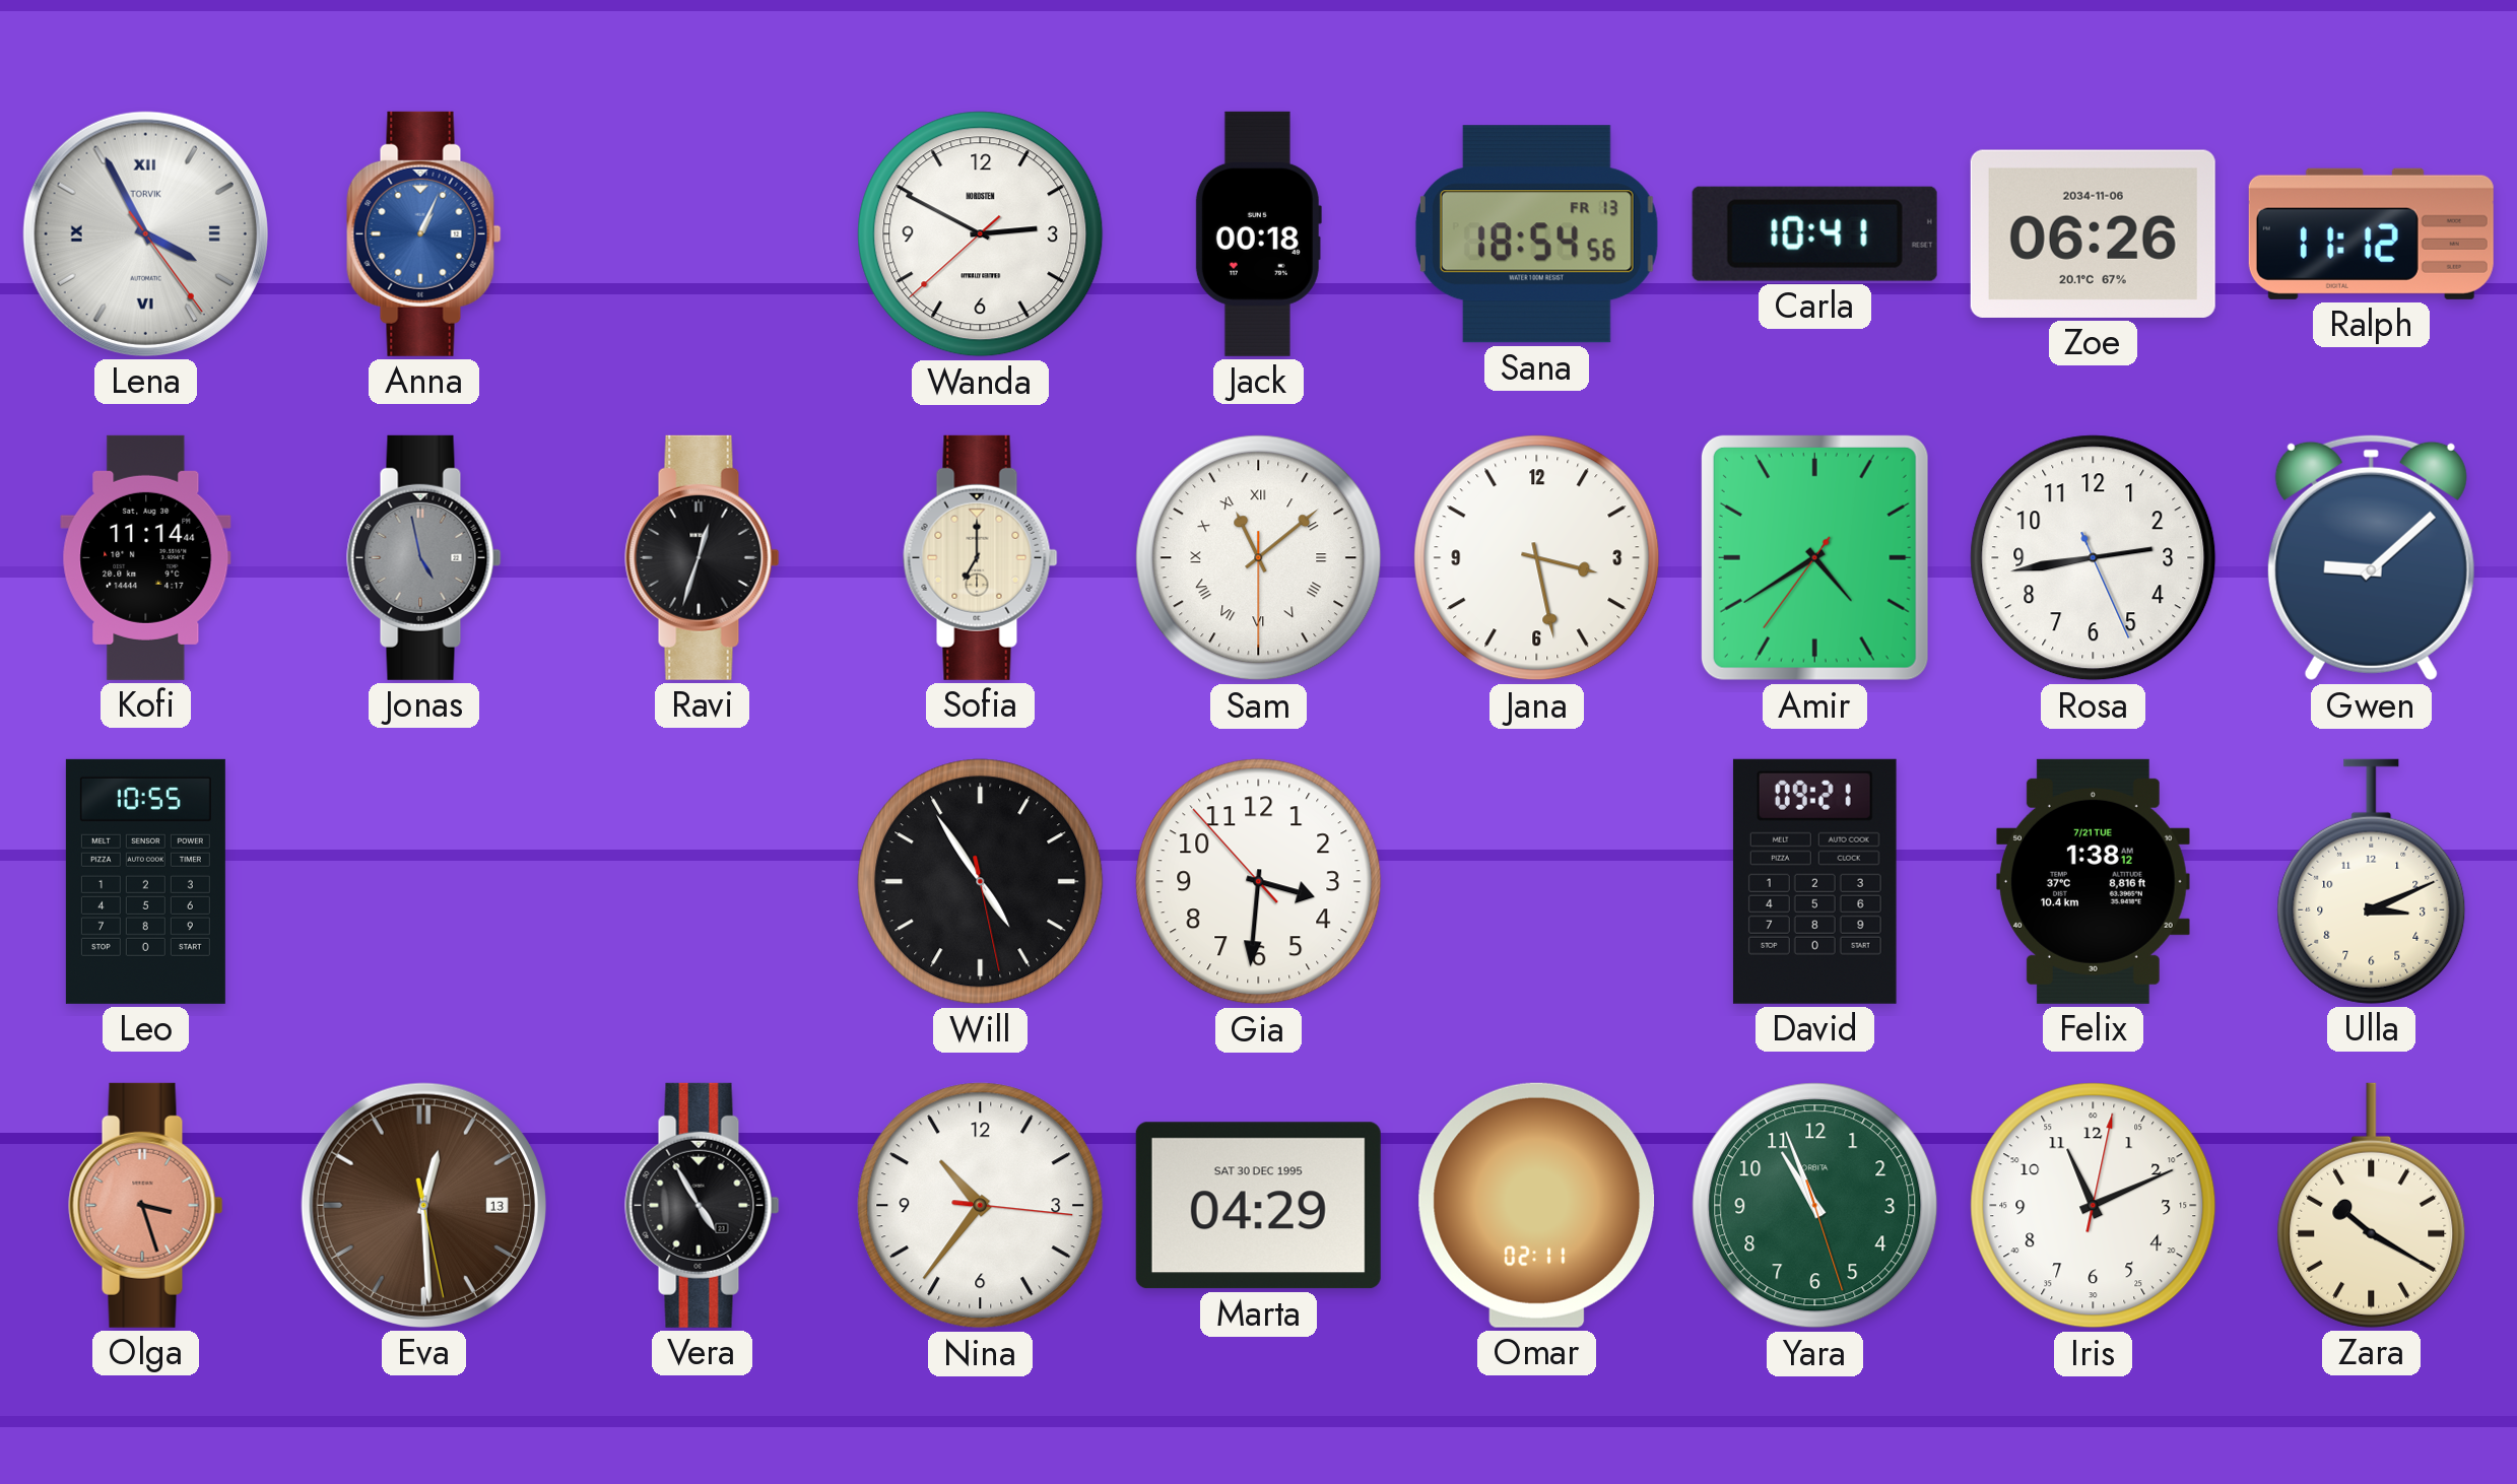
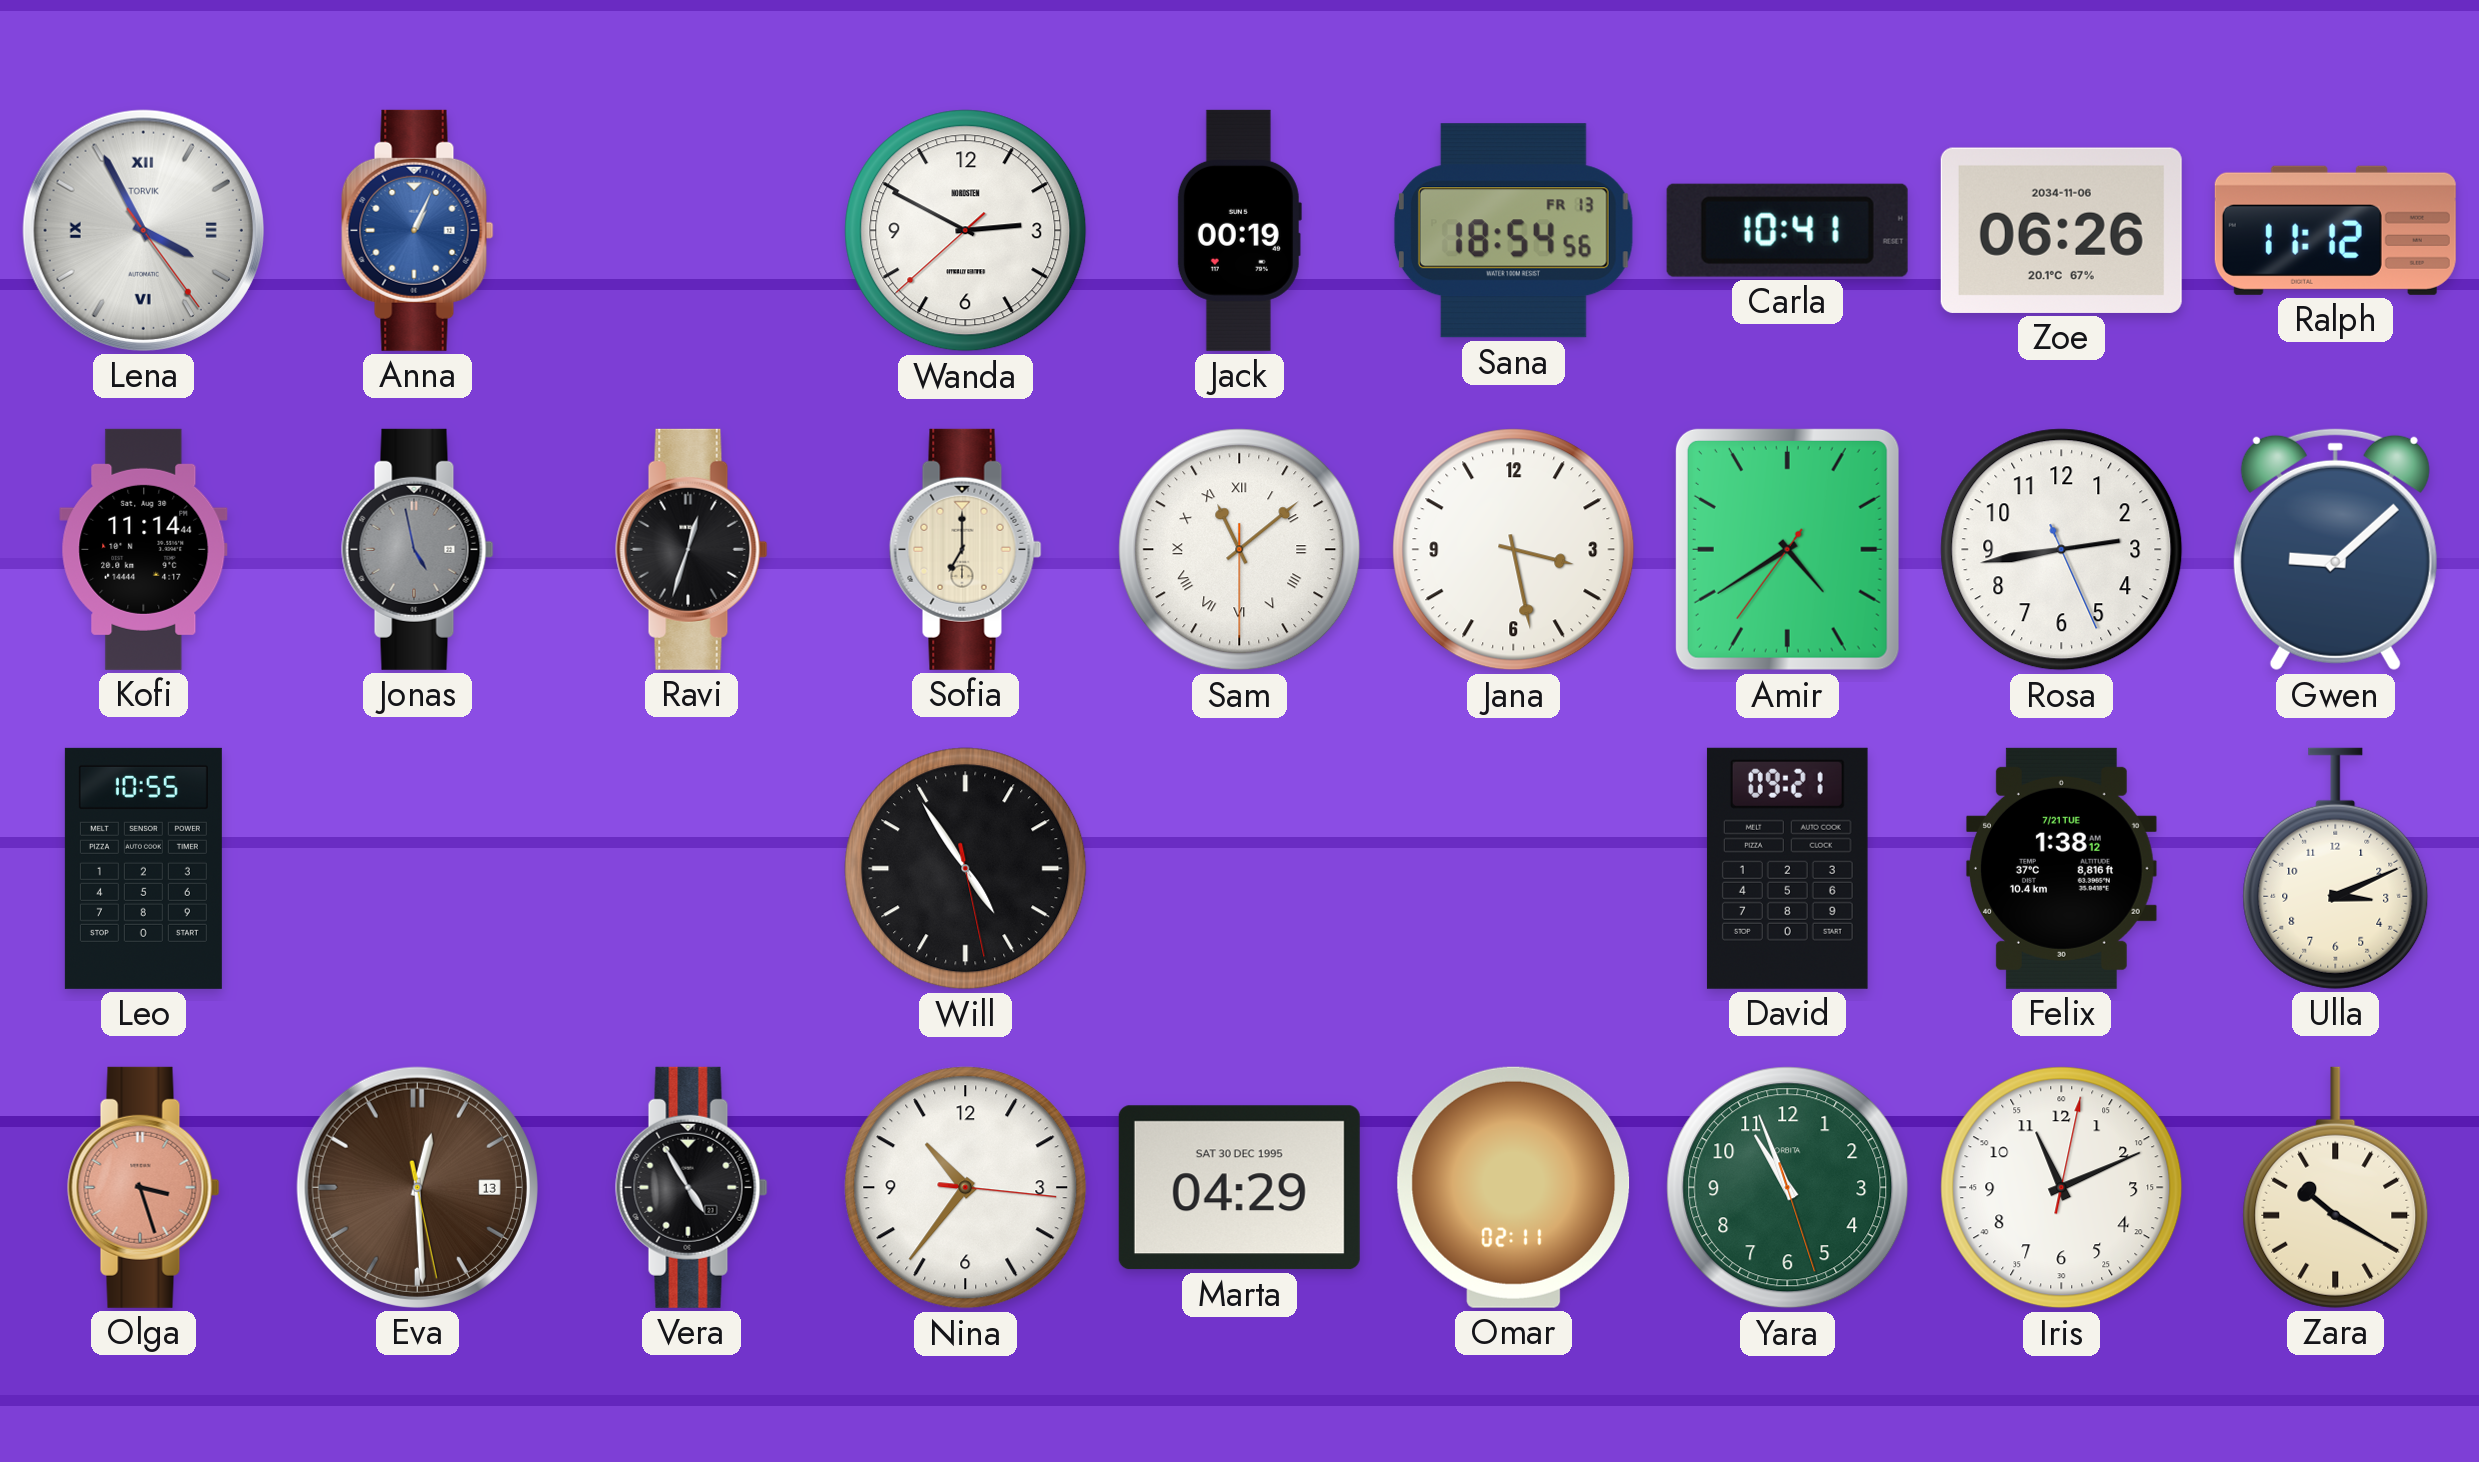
Jack: 00:18 -> 00:19
Gia: 3:30 -> none
